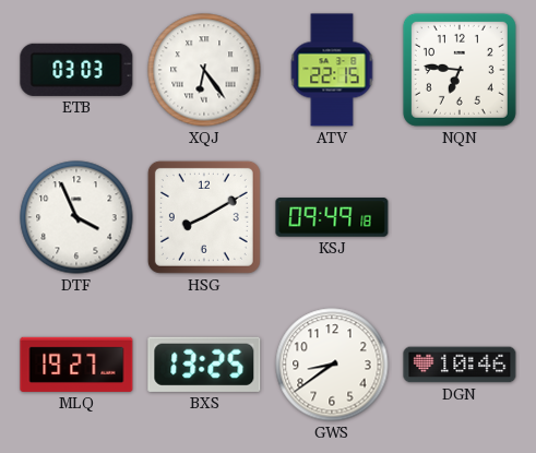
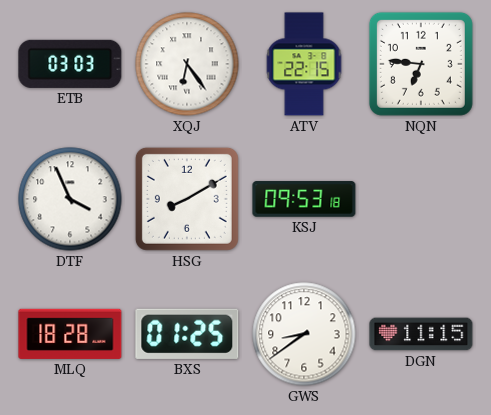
KSJ: 09:49 -> 09:53
MLQ: 19:27 -> 18:28
BXS: 13:25 -> 01:25
DGN: 10:46 -> 11:15
